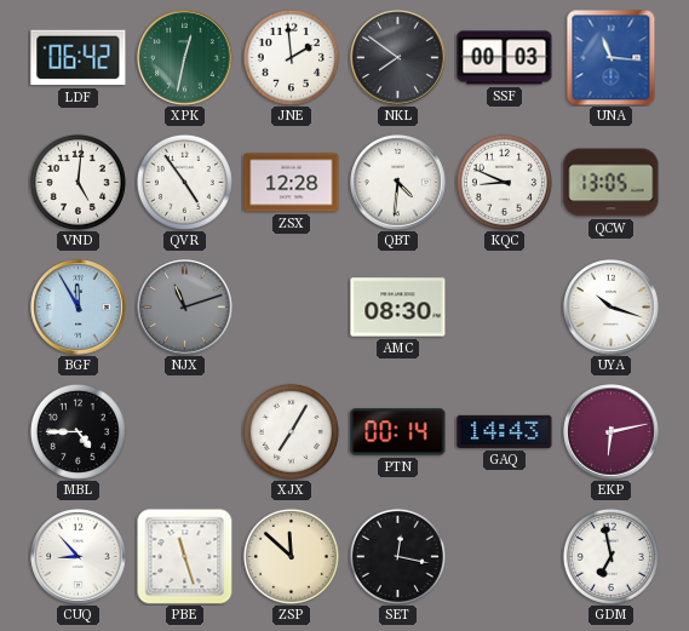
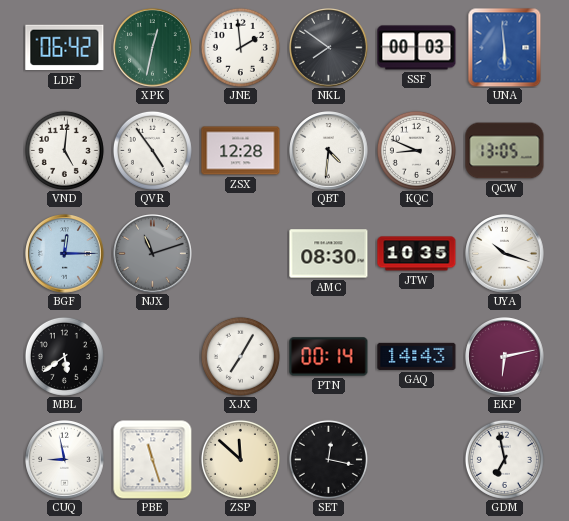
UNA: 11:16 -> 5:59
BGF: 11:55 -> 12:15
JTW: none -> 10:35
MBL: 4:45 -> 5:39
CUQ: 8:53 -> 8:58
